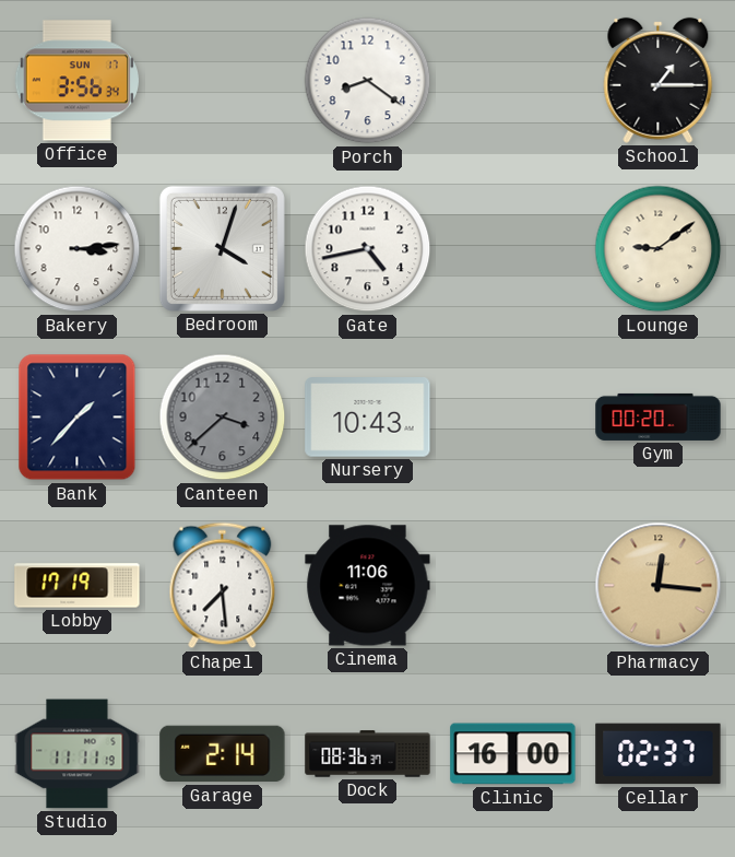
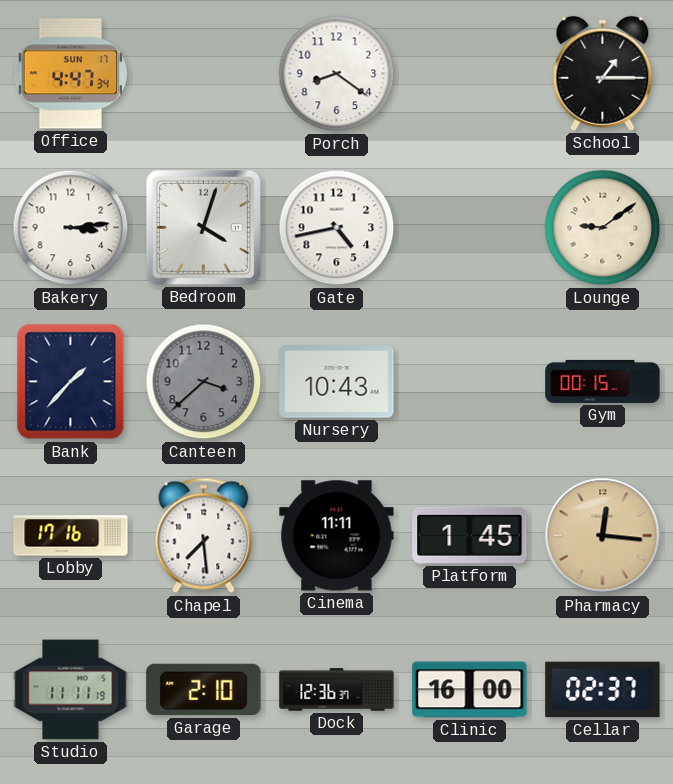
Office: 3:56 -> 4:47
Gym: 00:20 -> 00:15
Lobby: 17:19 -> 17:16
Cinema: 11:06 -> 11:11
Platform: none -> 1:45
Garage: 2:14 -> 2:10
Dock: 08:36 -> 12:36
